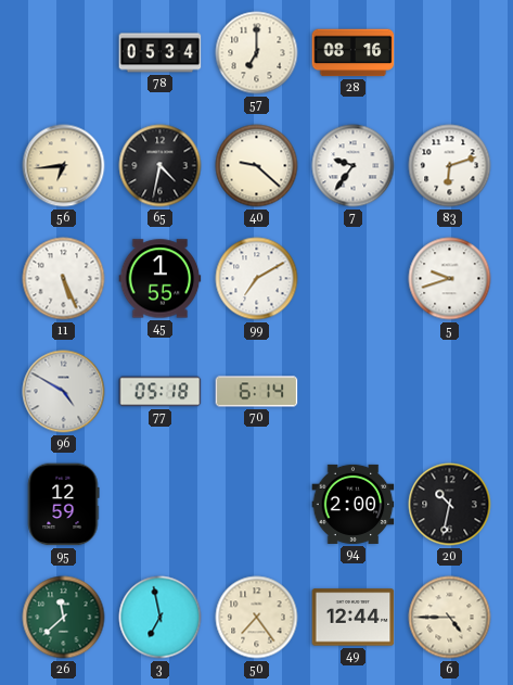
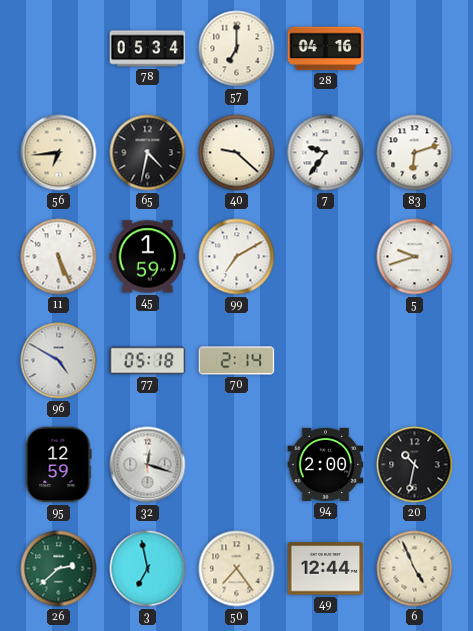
28: 08:16 -> 04:16
45: 1:55 -> 1:59
70: 6:14 -> 2:14
32: none -> 12:18
26: 11:38 -> 2:38
6: 4:45 -> 4:56
